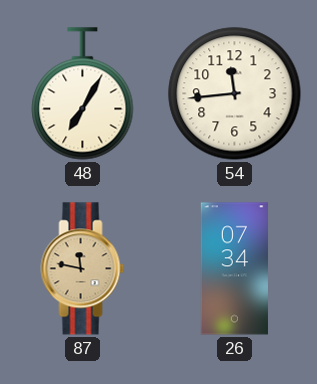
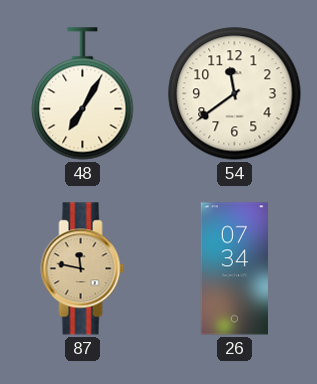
54: 11:44 -> 11:39
